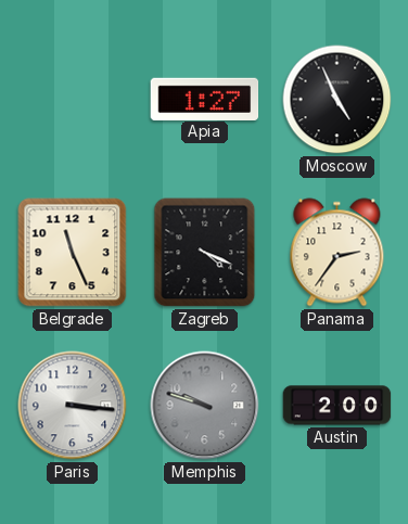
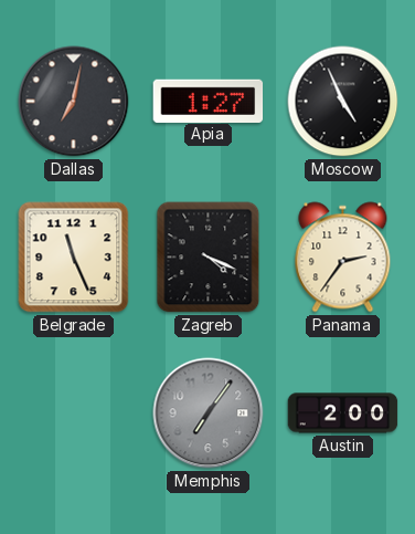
Dallas: none -> 7:02
Paris: 3:16 -> none
Memphis: 9:48 -> 7:06
